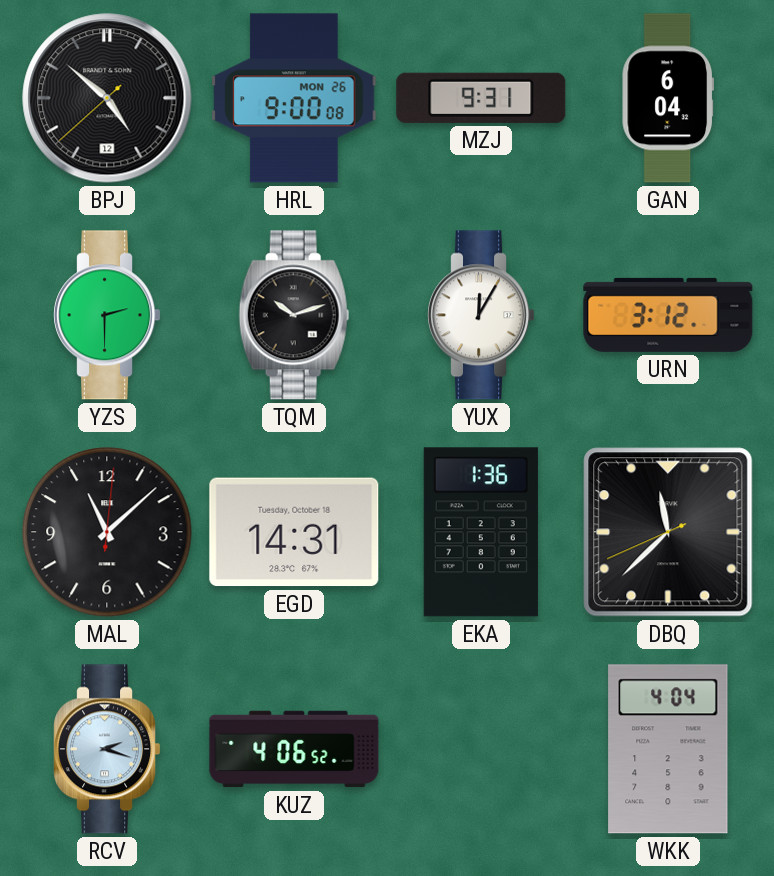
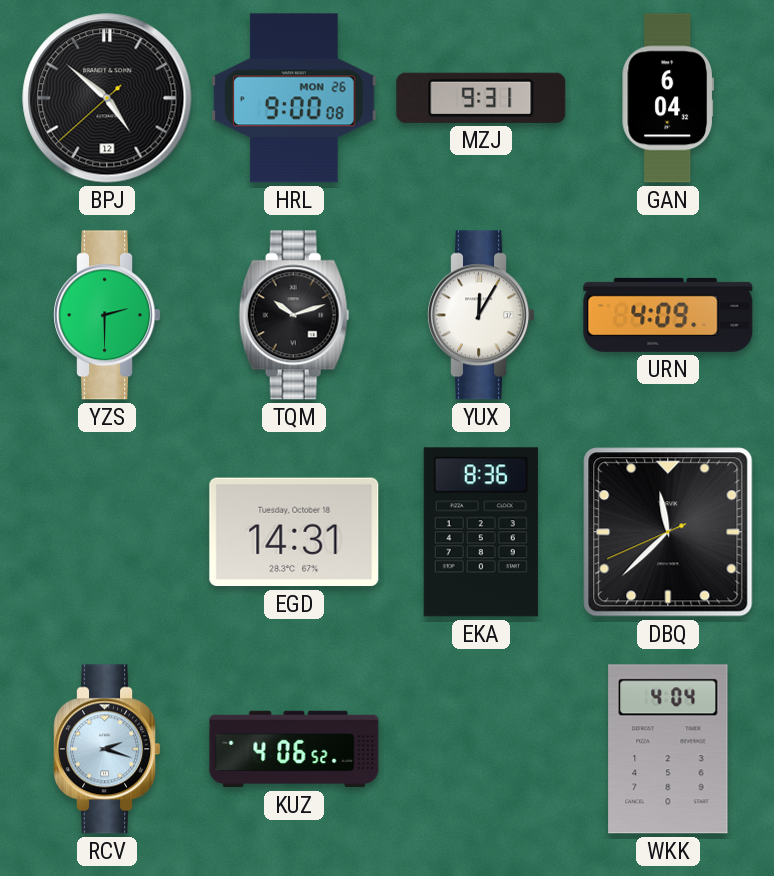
URN: 3:12 -> 4:09
MAL: 11:08 -> none
EKA: 1:36 -> 8:36
